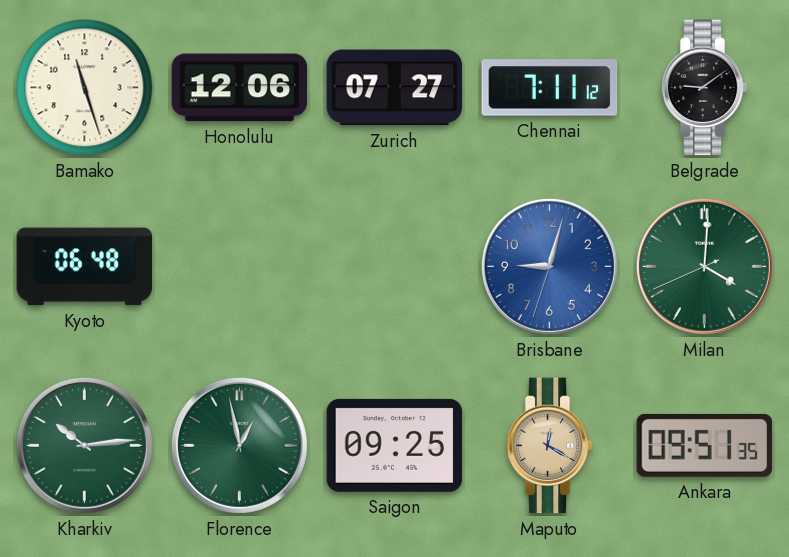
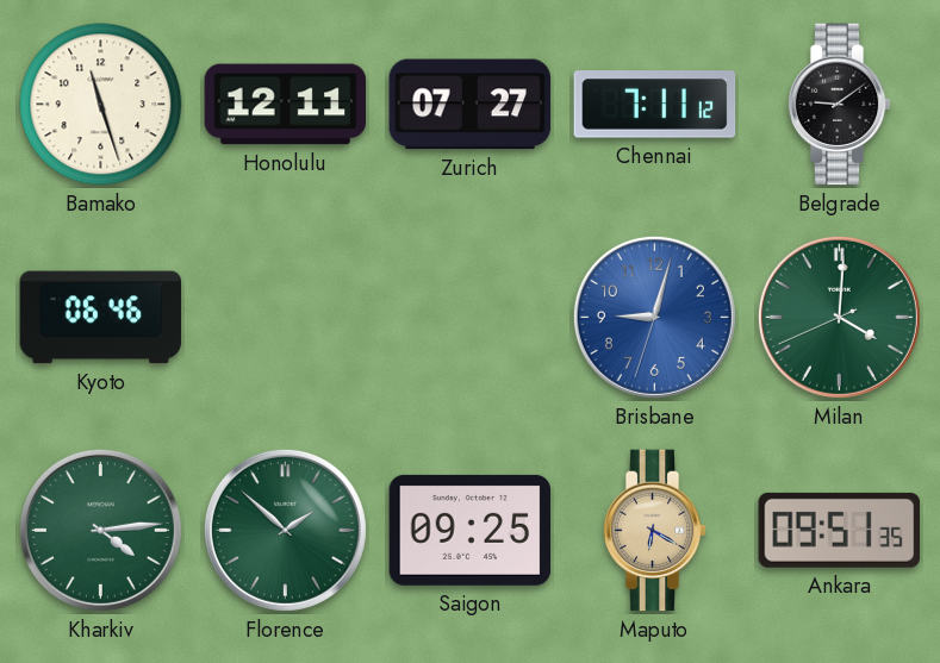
Honolulu: 12:06 -> 12:11
Kyoto: 06:48 -> 06:46
Kharkiv: 10:14 -> 4:14
Florence: 12:58 -> 1:52
Maputo: 12:20 -> 6:20
